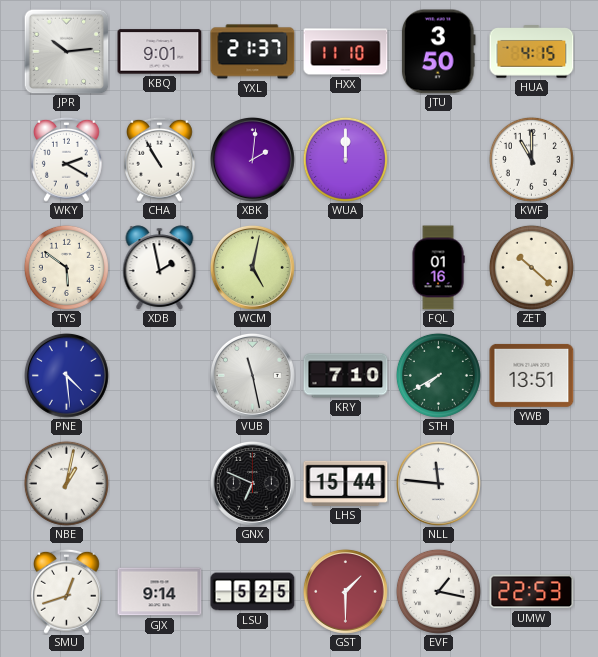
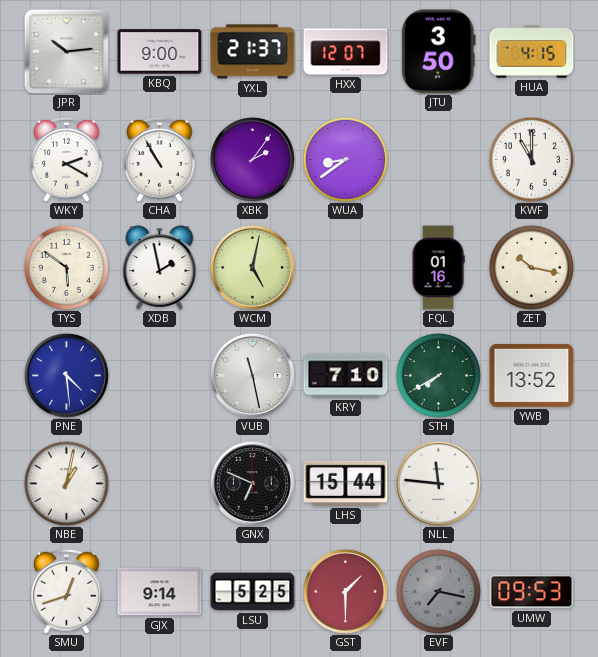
KBQ: 9:01 -> 9:00
HXX: 11:10 -> 12:07
XBK: 2:01 -> 2:06
WUA: 12:00 -> 8:39
ZET: 10:22 -> 10:17
YWB: 13:51 -> 13:52
EVF: 1:17 -> 7:17
EVF dial: white -> grey
UMW: 22:53 -> 09:53
